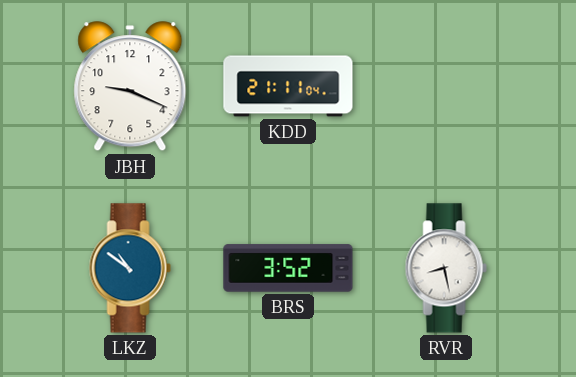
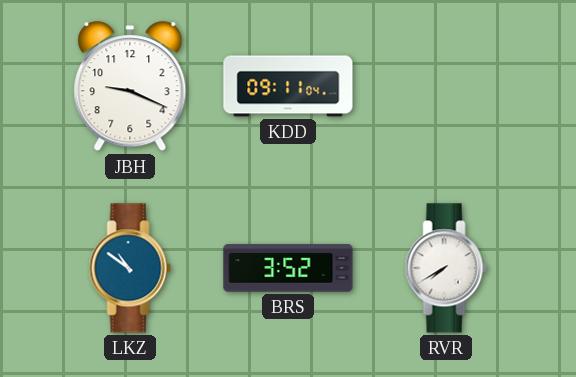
KDD: 21:11 -> 09:11
RVR: 8:28 -> 7:40
